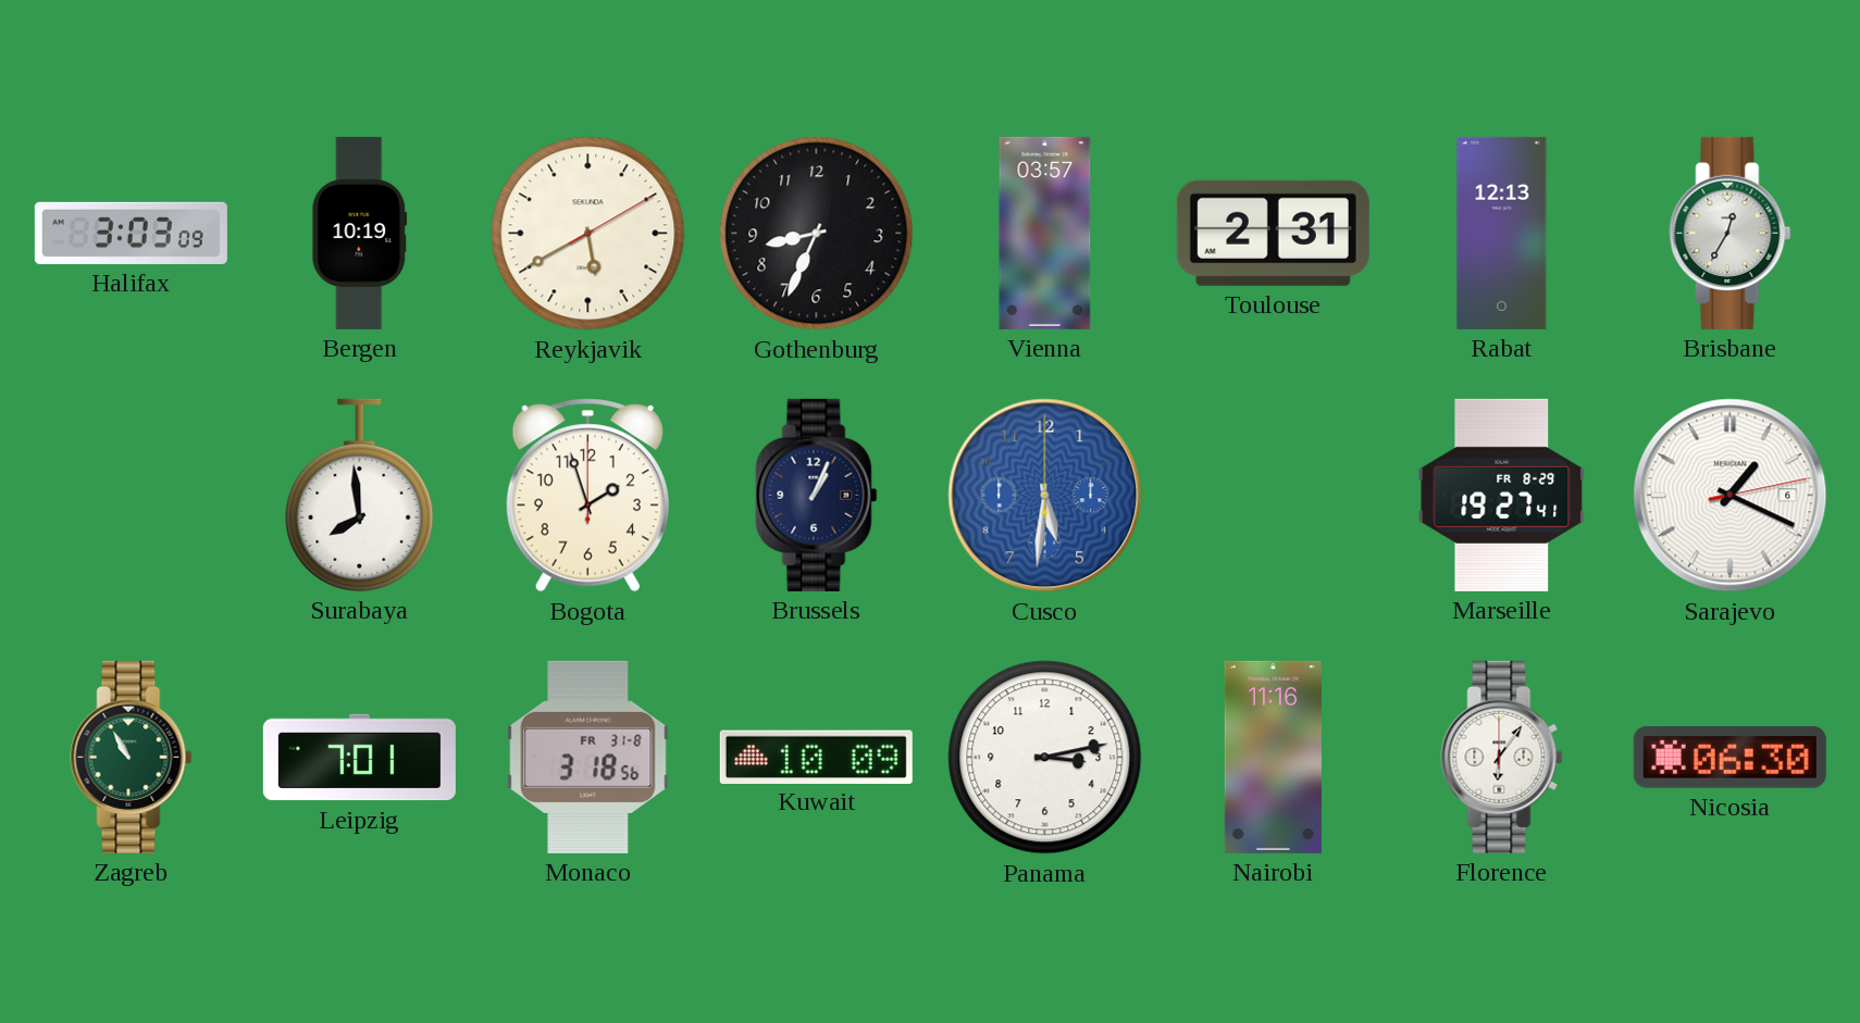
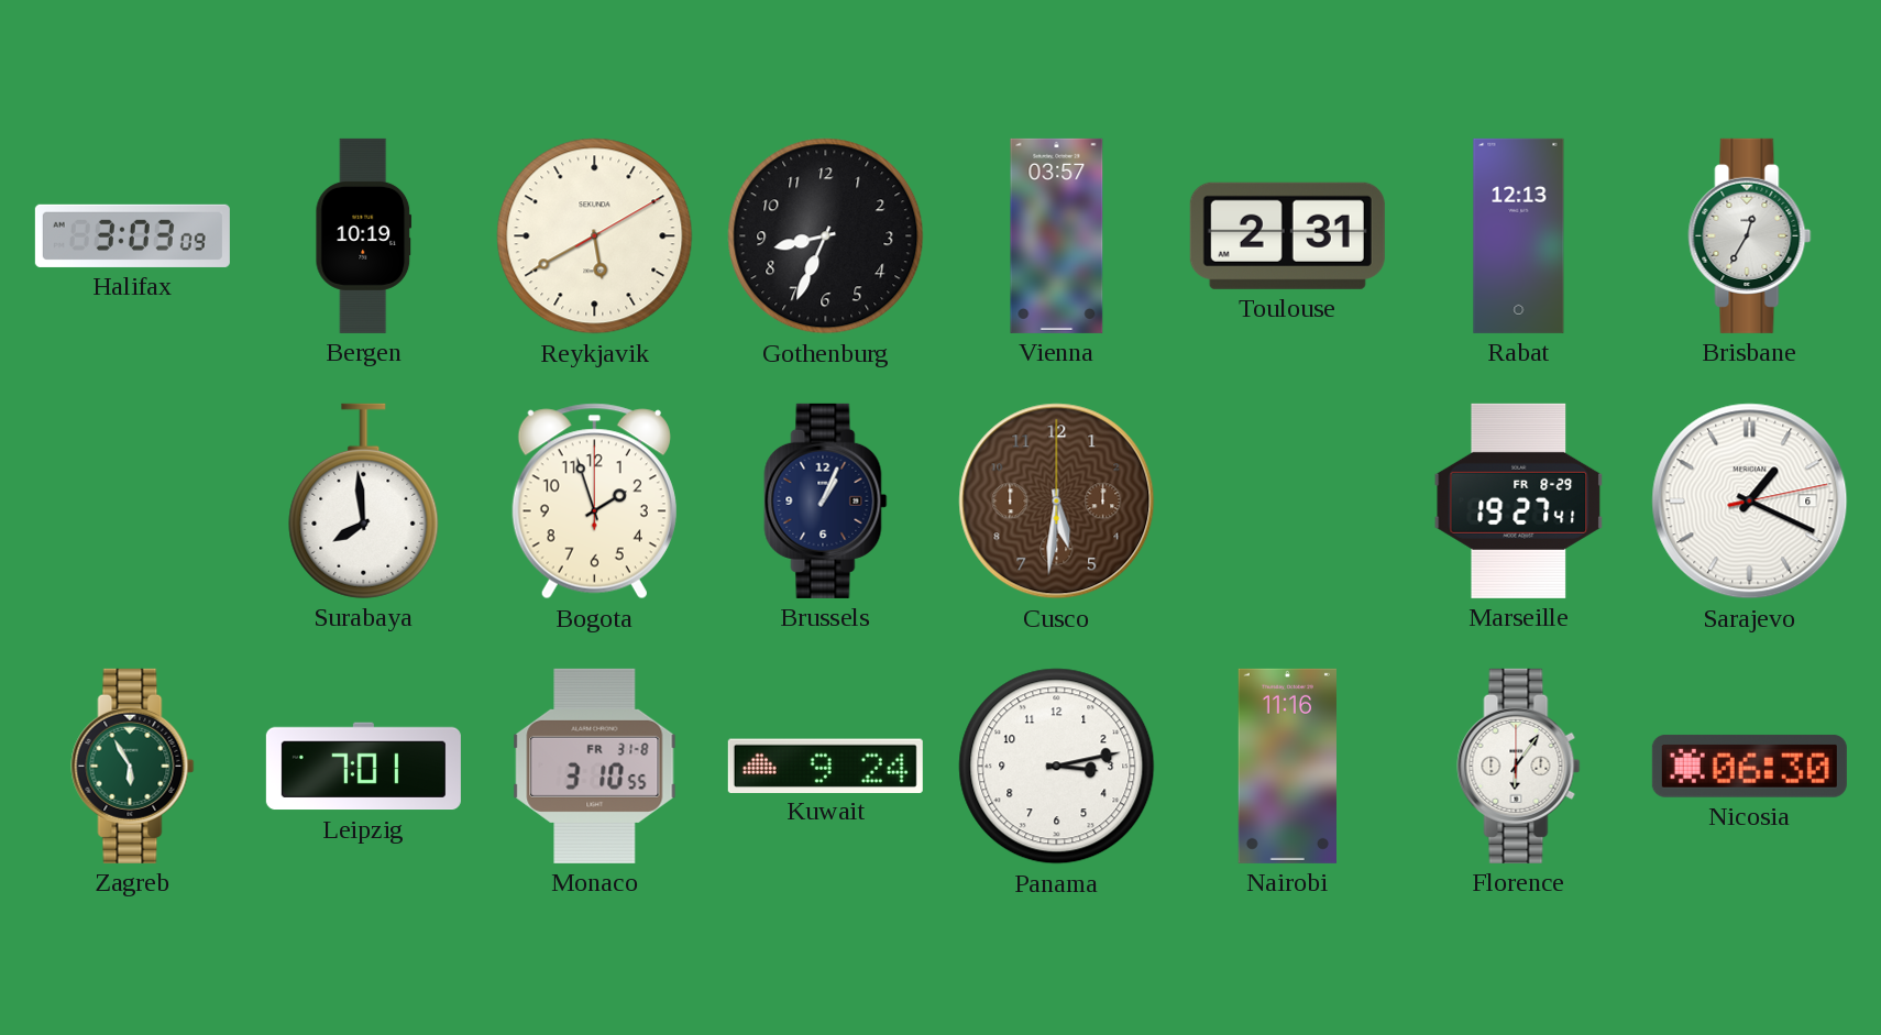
Cusco dial: blue -> brown
Zagreb: 10:55 -> 5:55
Monaco: 3:18 -> 3:10
Kuwait: 10:09 -> 9:24
